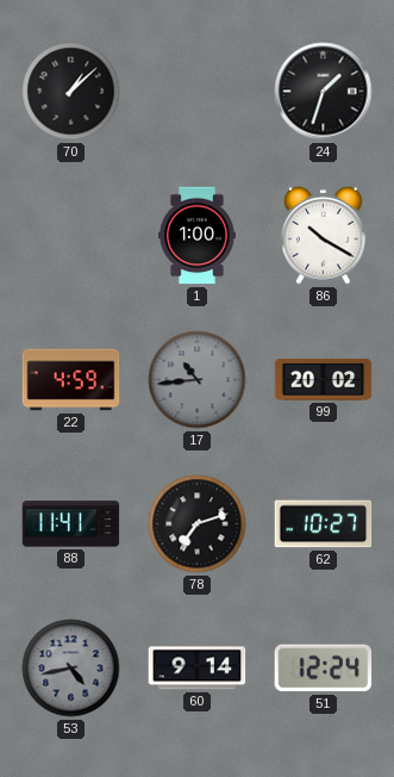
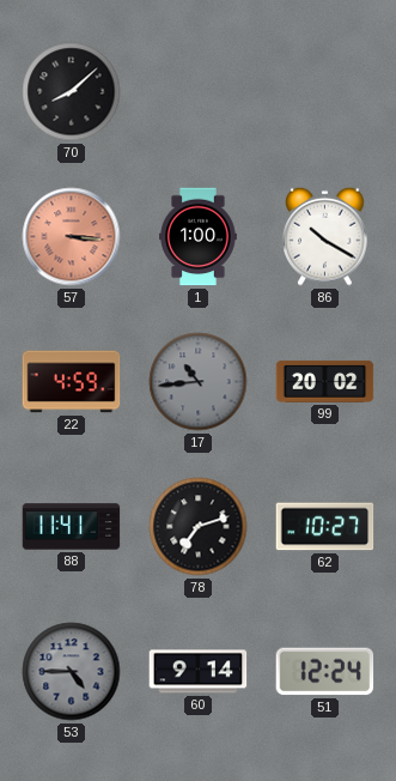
70: 1:08 -> 8:08
24: 1:33 -> none
57: none -> 3:16
53: 4:43 -> 4:45
